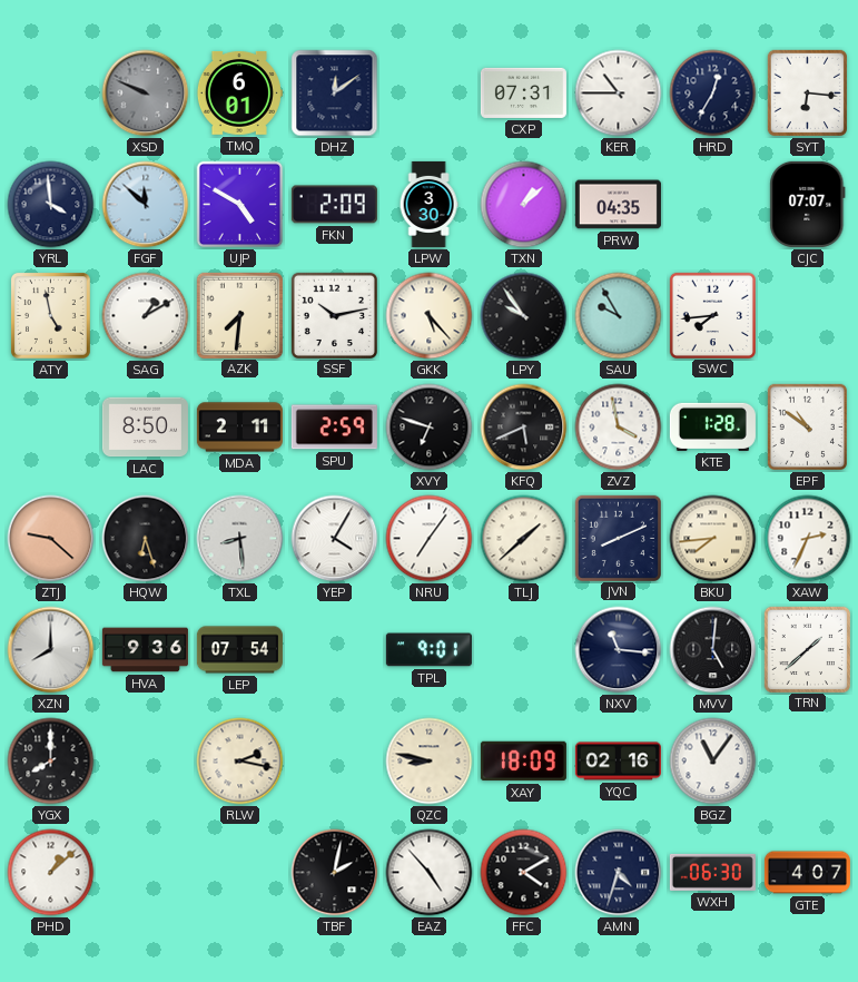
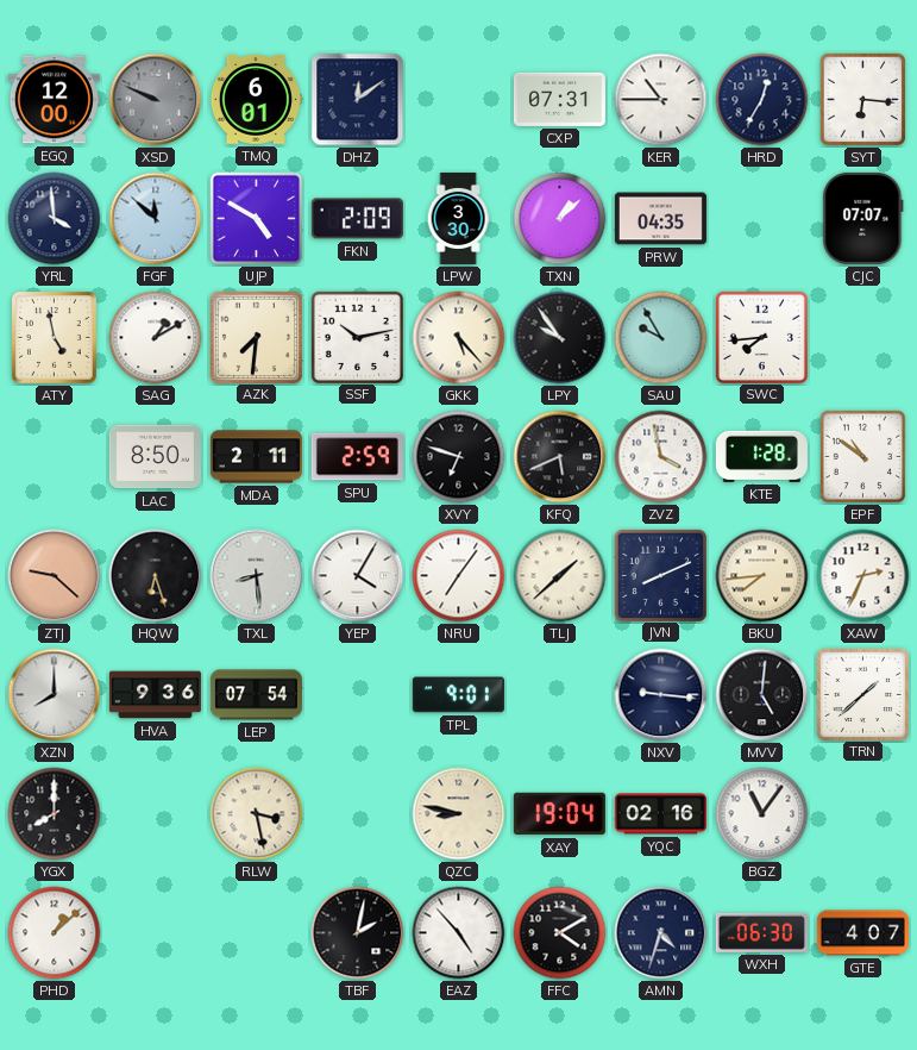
EGQ: none -> 12:00
NXV: 11:16 -> 9:16
RLW: 2:17 -> 3:28
XAY: 18:09 -> 19:04
